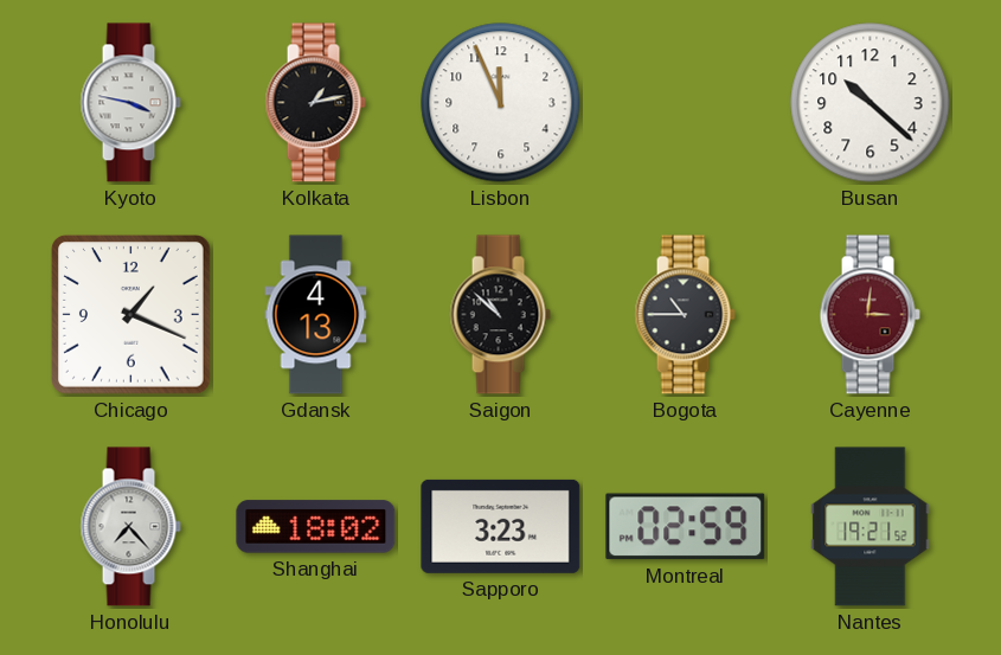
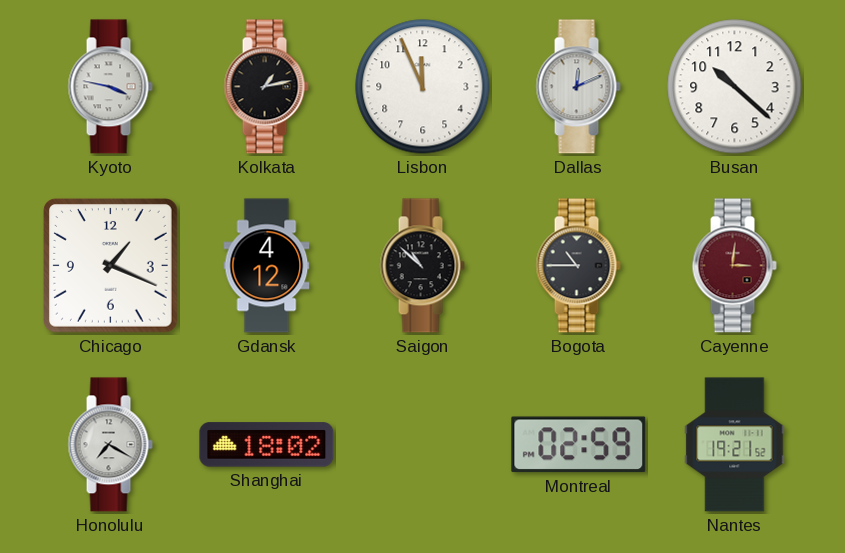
Dallas: none -> 12:11
Gdansk: 4:13 -> 4:12
Honolulu: 7:23 -> 7:20
Sapporo: 3:23 -> none
